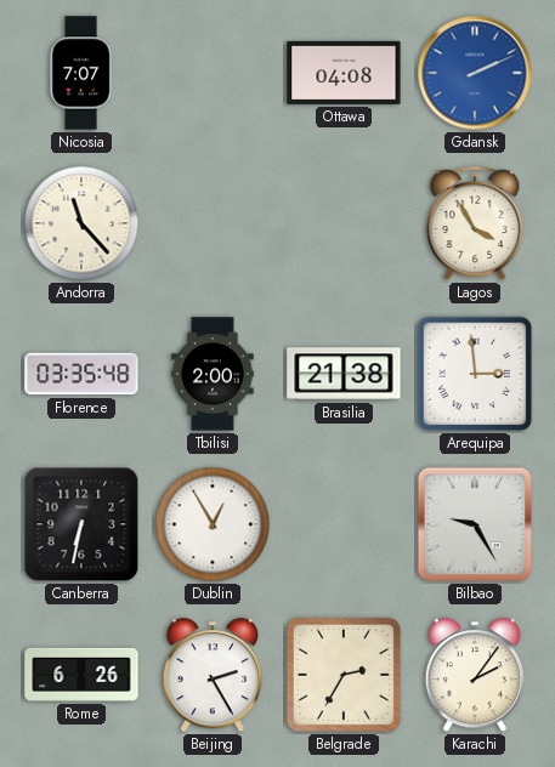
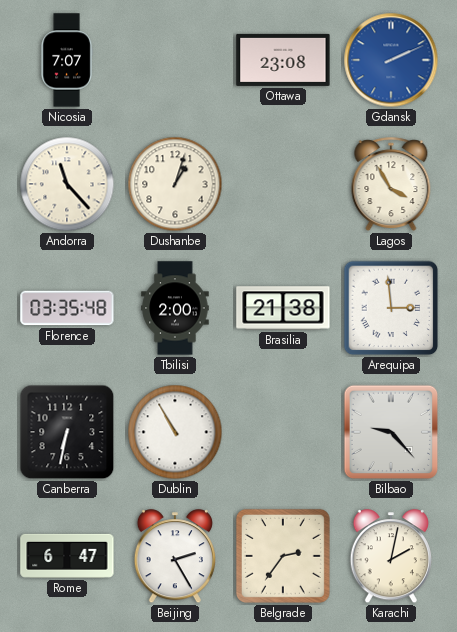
Ottawa: 04:08 -> 23:08
Dushanbe: none -> 1:03
Dublin: 12:55 -> 10:55
Bilbao: 9:25 -> 9:23
Rome: 6:26 -> 6:47
Belgrade: 2:35 -> 2:36
Karachi: 2:06 -> 2:02
